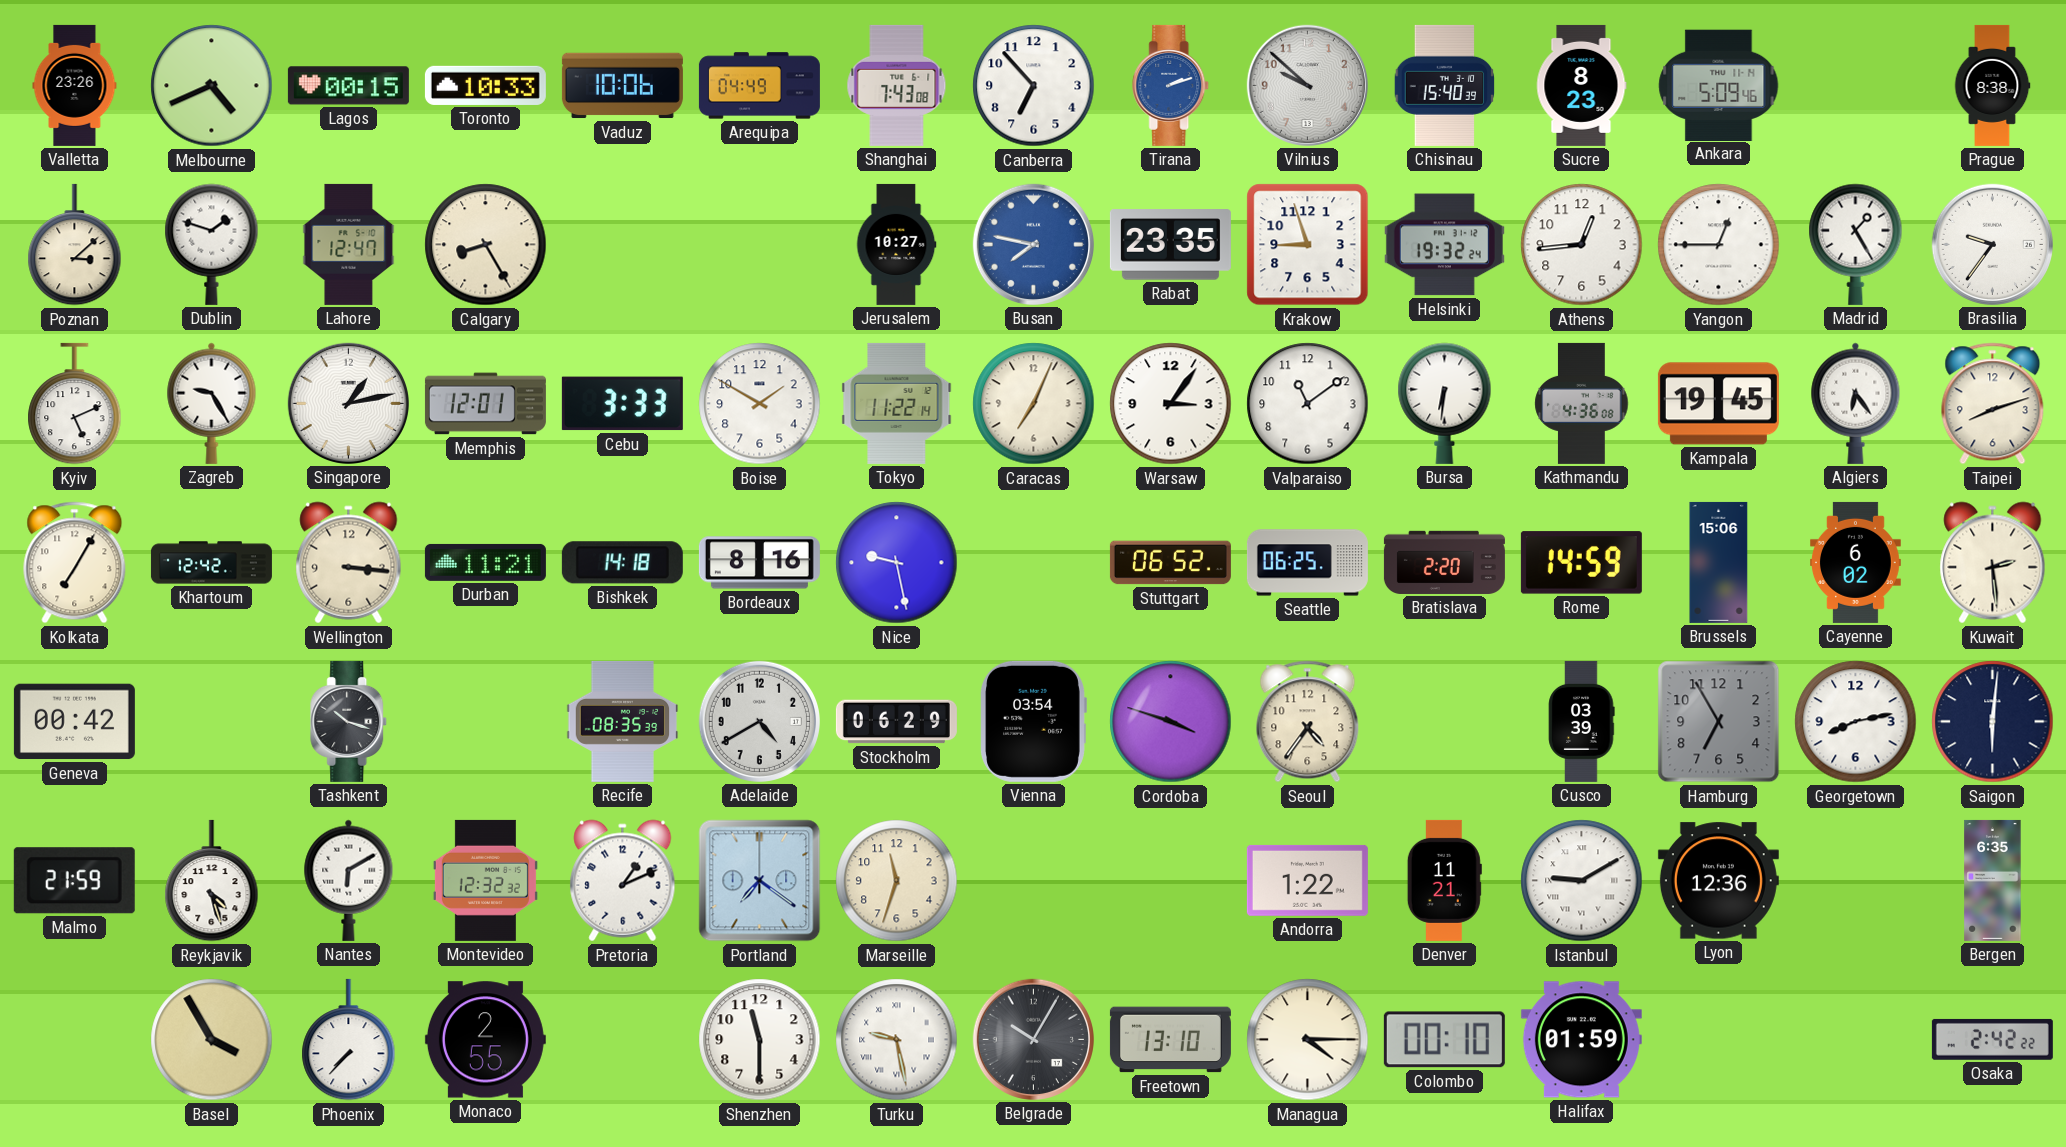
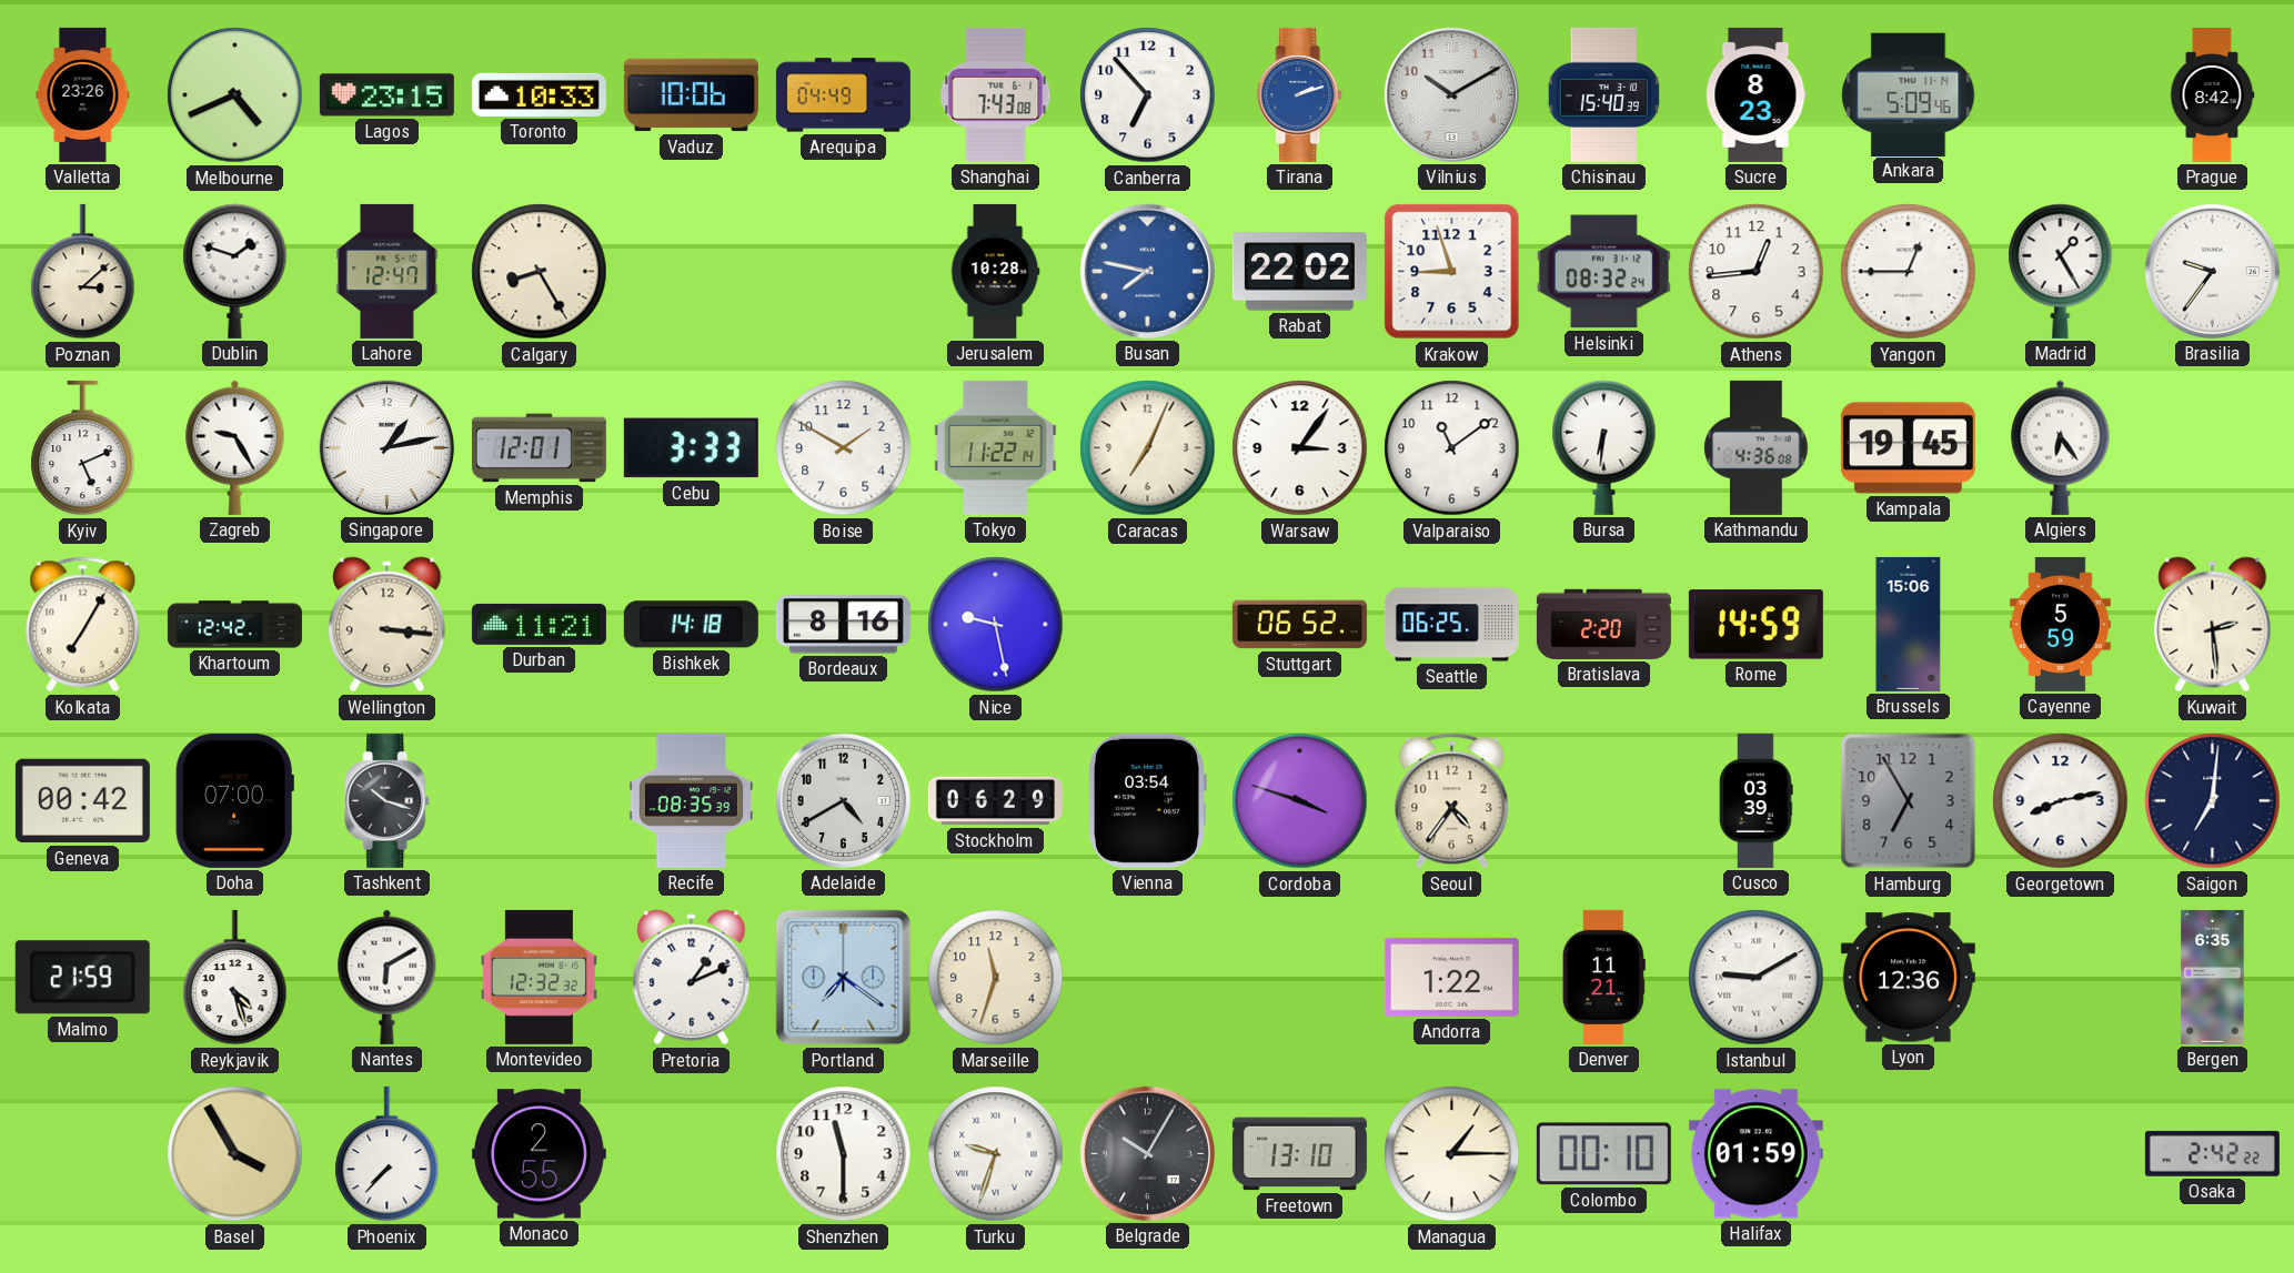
Lagos: 00:15 -> 23:15
Vilnius: 9:52 -> 10:10
Prague: 8:38 -> 8:42
Jerusalem: 10:27 -> 10:28
Rabat: 23:35 -> 22:02
Helsinki: 19:32 -> 08:32
Taipei: 8:12 -> none
Cayenne: 6:02 -> 5:59
Doha: none -> 07:00
Saigon: 6:01 -> 7:01
Turku: 9:28 -> 9:33
Managua: 4:15 -> 1:15
